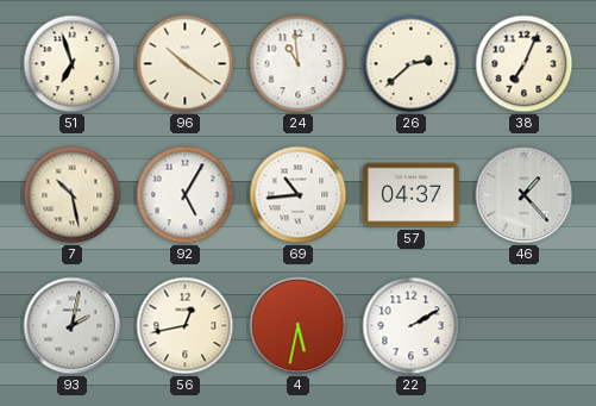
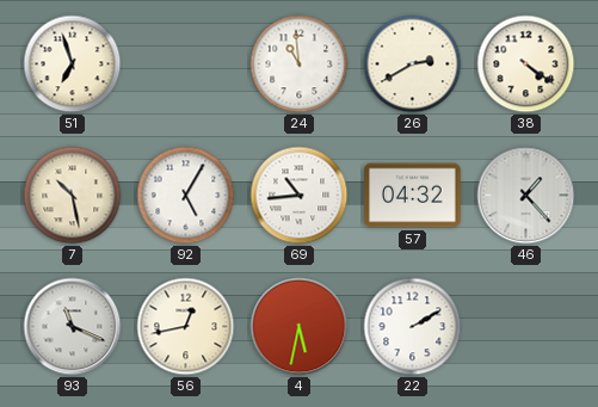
96: 10:21 -> none
26: 2:38 -> 2:40
38: 7:04 -> 4:21
57: 04:37 -> 04:32
93: 2:02 -> 11:19
